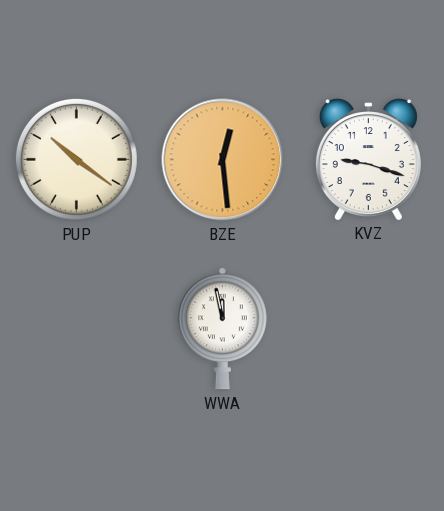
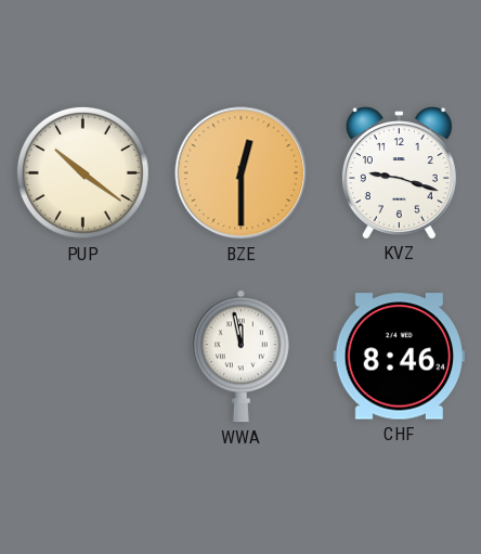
BZE: 12:29 -> 12:30
CHF: none -> 8:46
